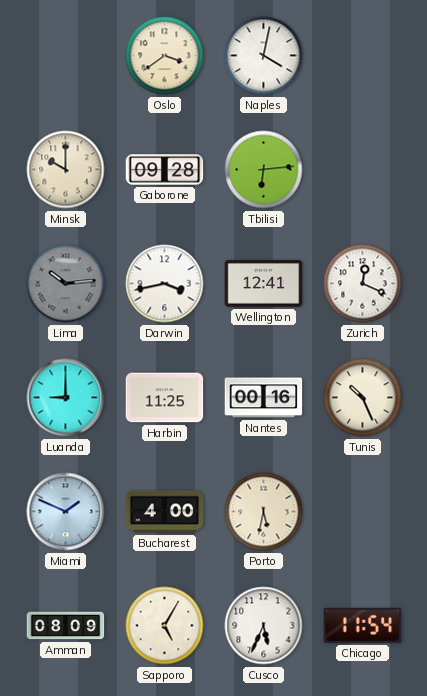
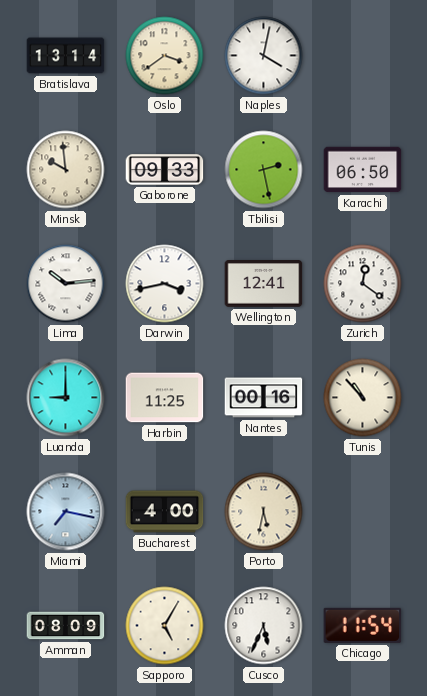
Bratislava: none -> 13:14
Minsk: 10:00 -> 9:59
Gaborone: 09:28 -> 09:33
Tbilisi: 6:14 -> 2:28
Karachi: none -> 06:50
Lima dial: grey -> white
Zurich: 12:19 -> 12:21
Tunis: 10:26 -> 10:53
Miami: 1:49 -> 7:17
